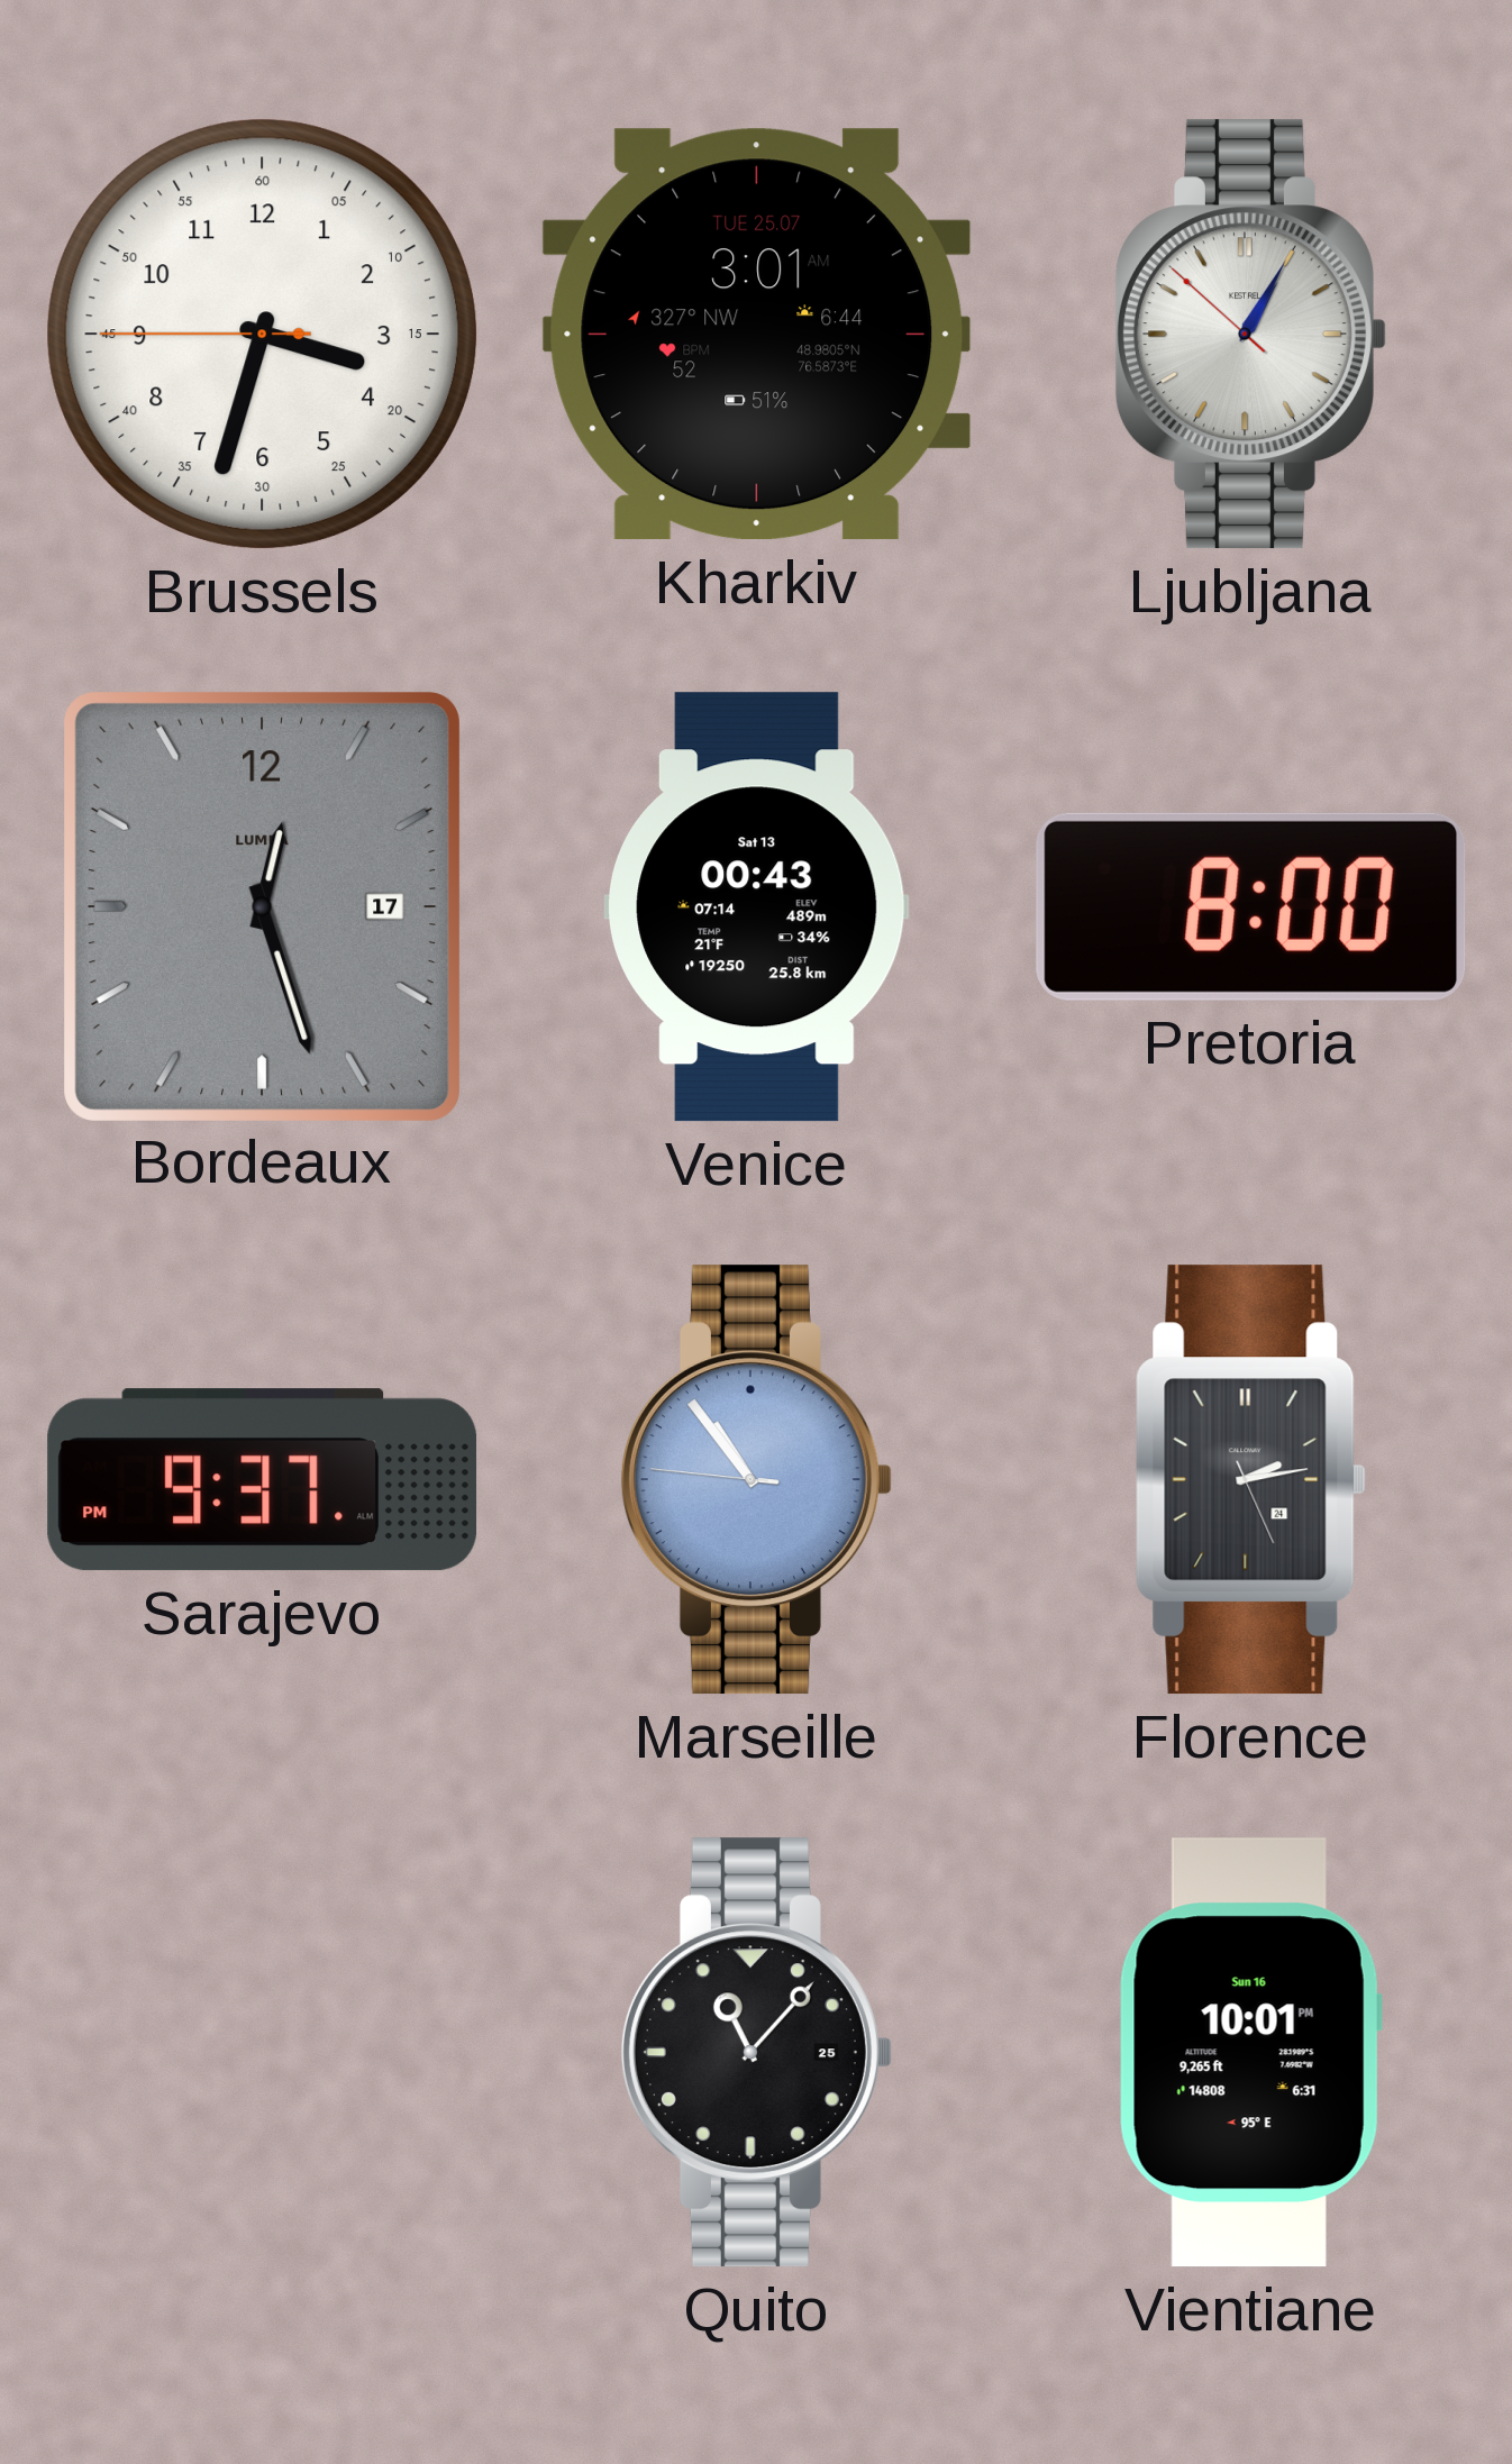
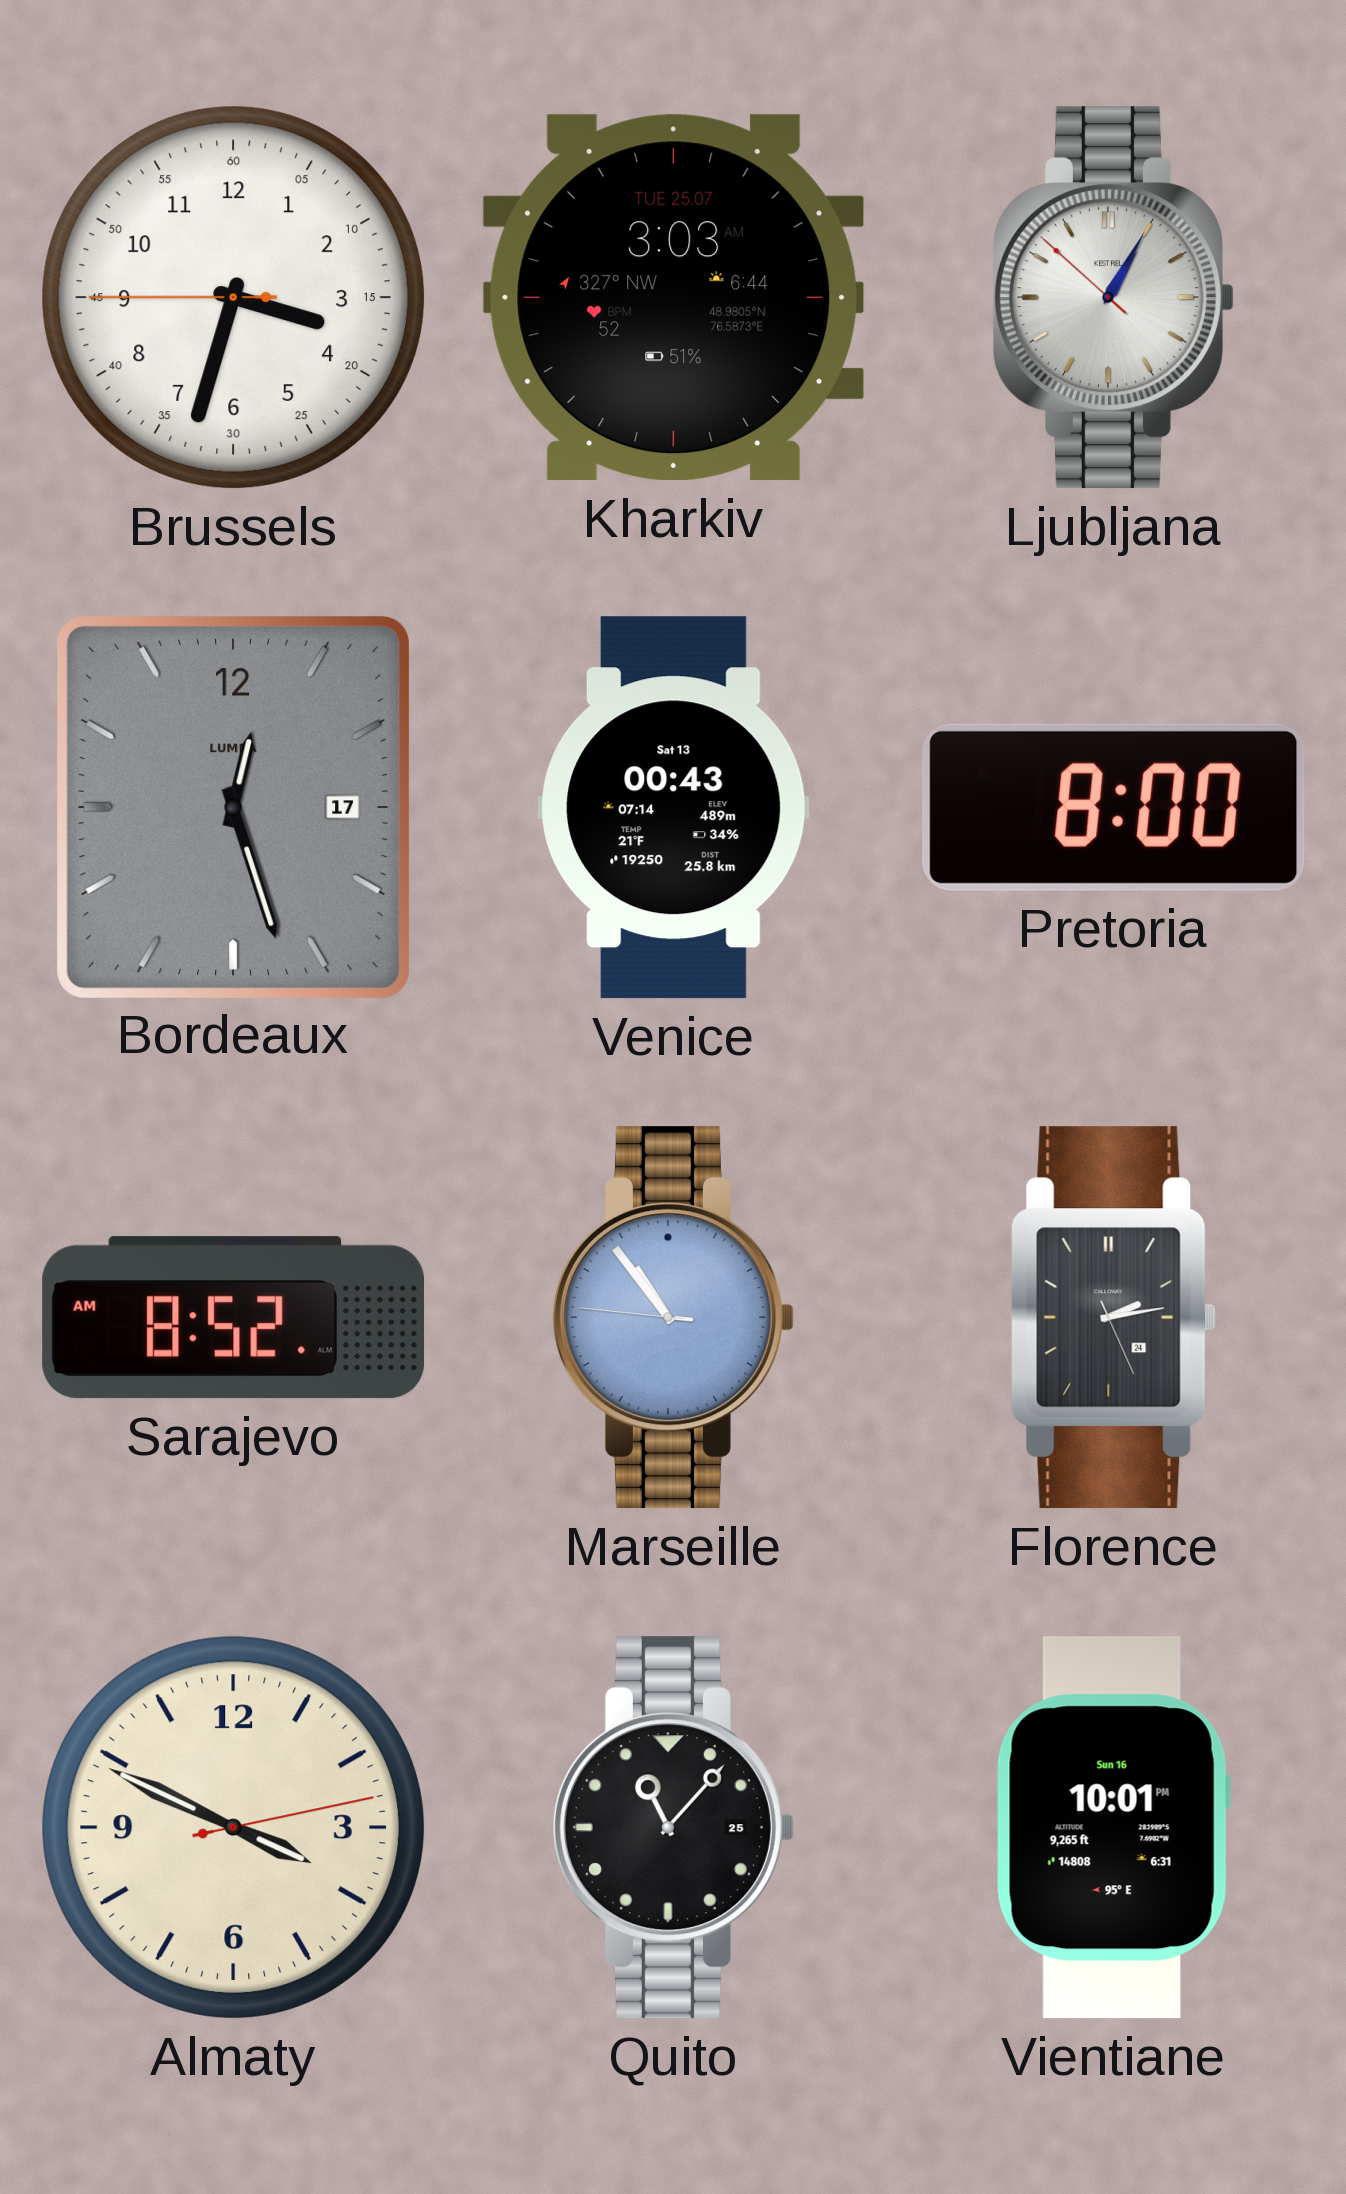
Kharkiv: 3:01 -> 3:03
Sarajevo: 9:37 -> 8:52
Almaty: none -> 3:49
